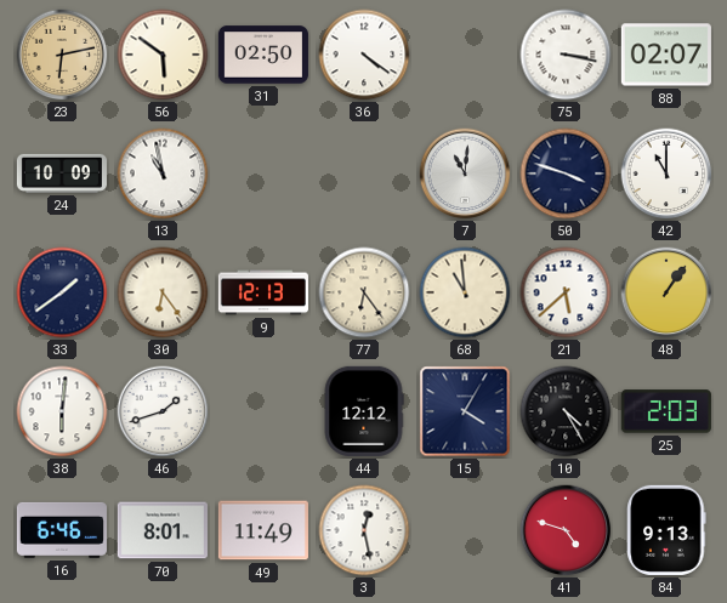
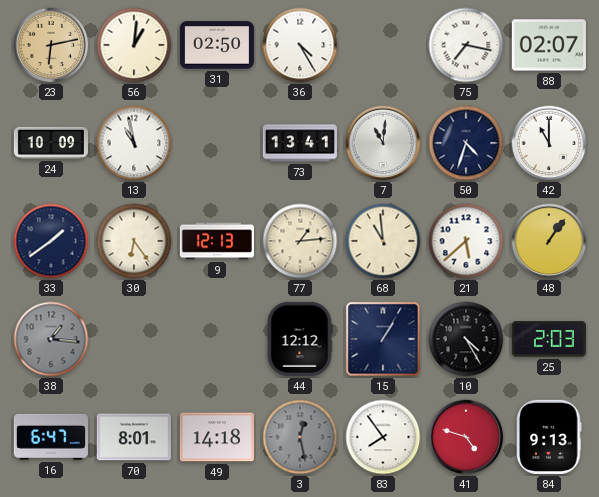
56: 5:51 -> 1:01
36: 4:21 -> 4:25
75: 3:17 -> 7:17
73: none -> 13:41
50: 3:48 -> 4:33
77: 6:24 -> 1:14
38: 6:01 -> 1:16
38 dial: white -> grey
46: 1:42 -> none
15: 4:05 -> 1:05
16: 6:46 -> 6:47
49: 11:49 -> 14:18
3 dial: white -> grey
83: none -> 7:54
